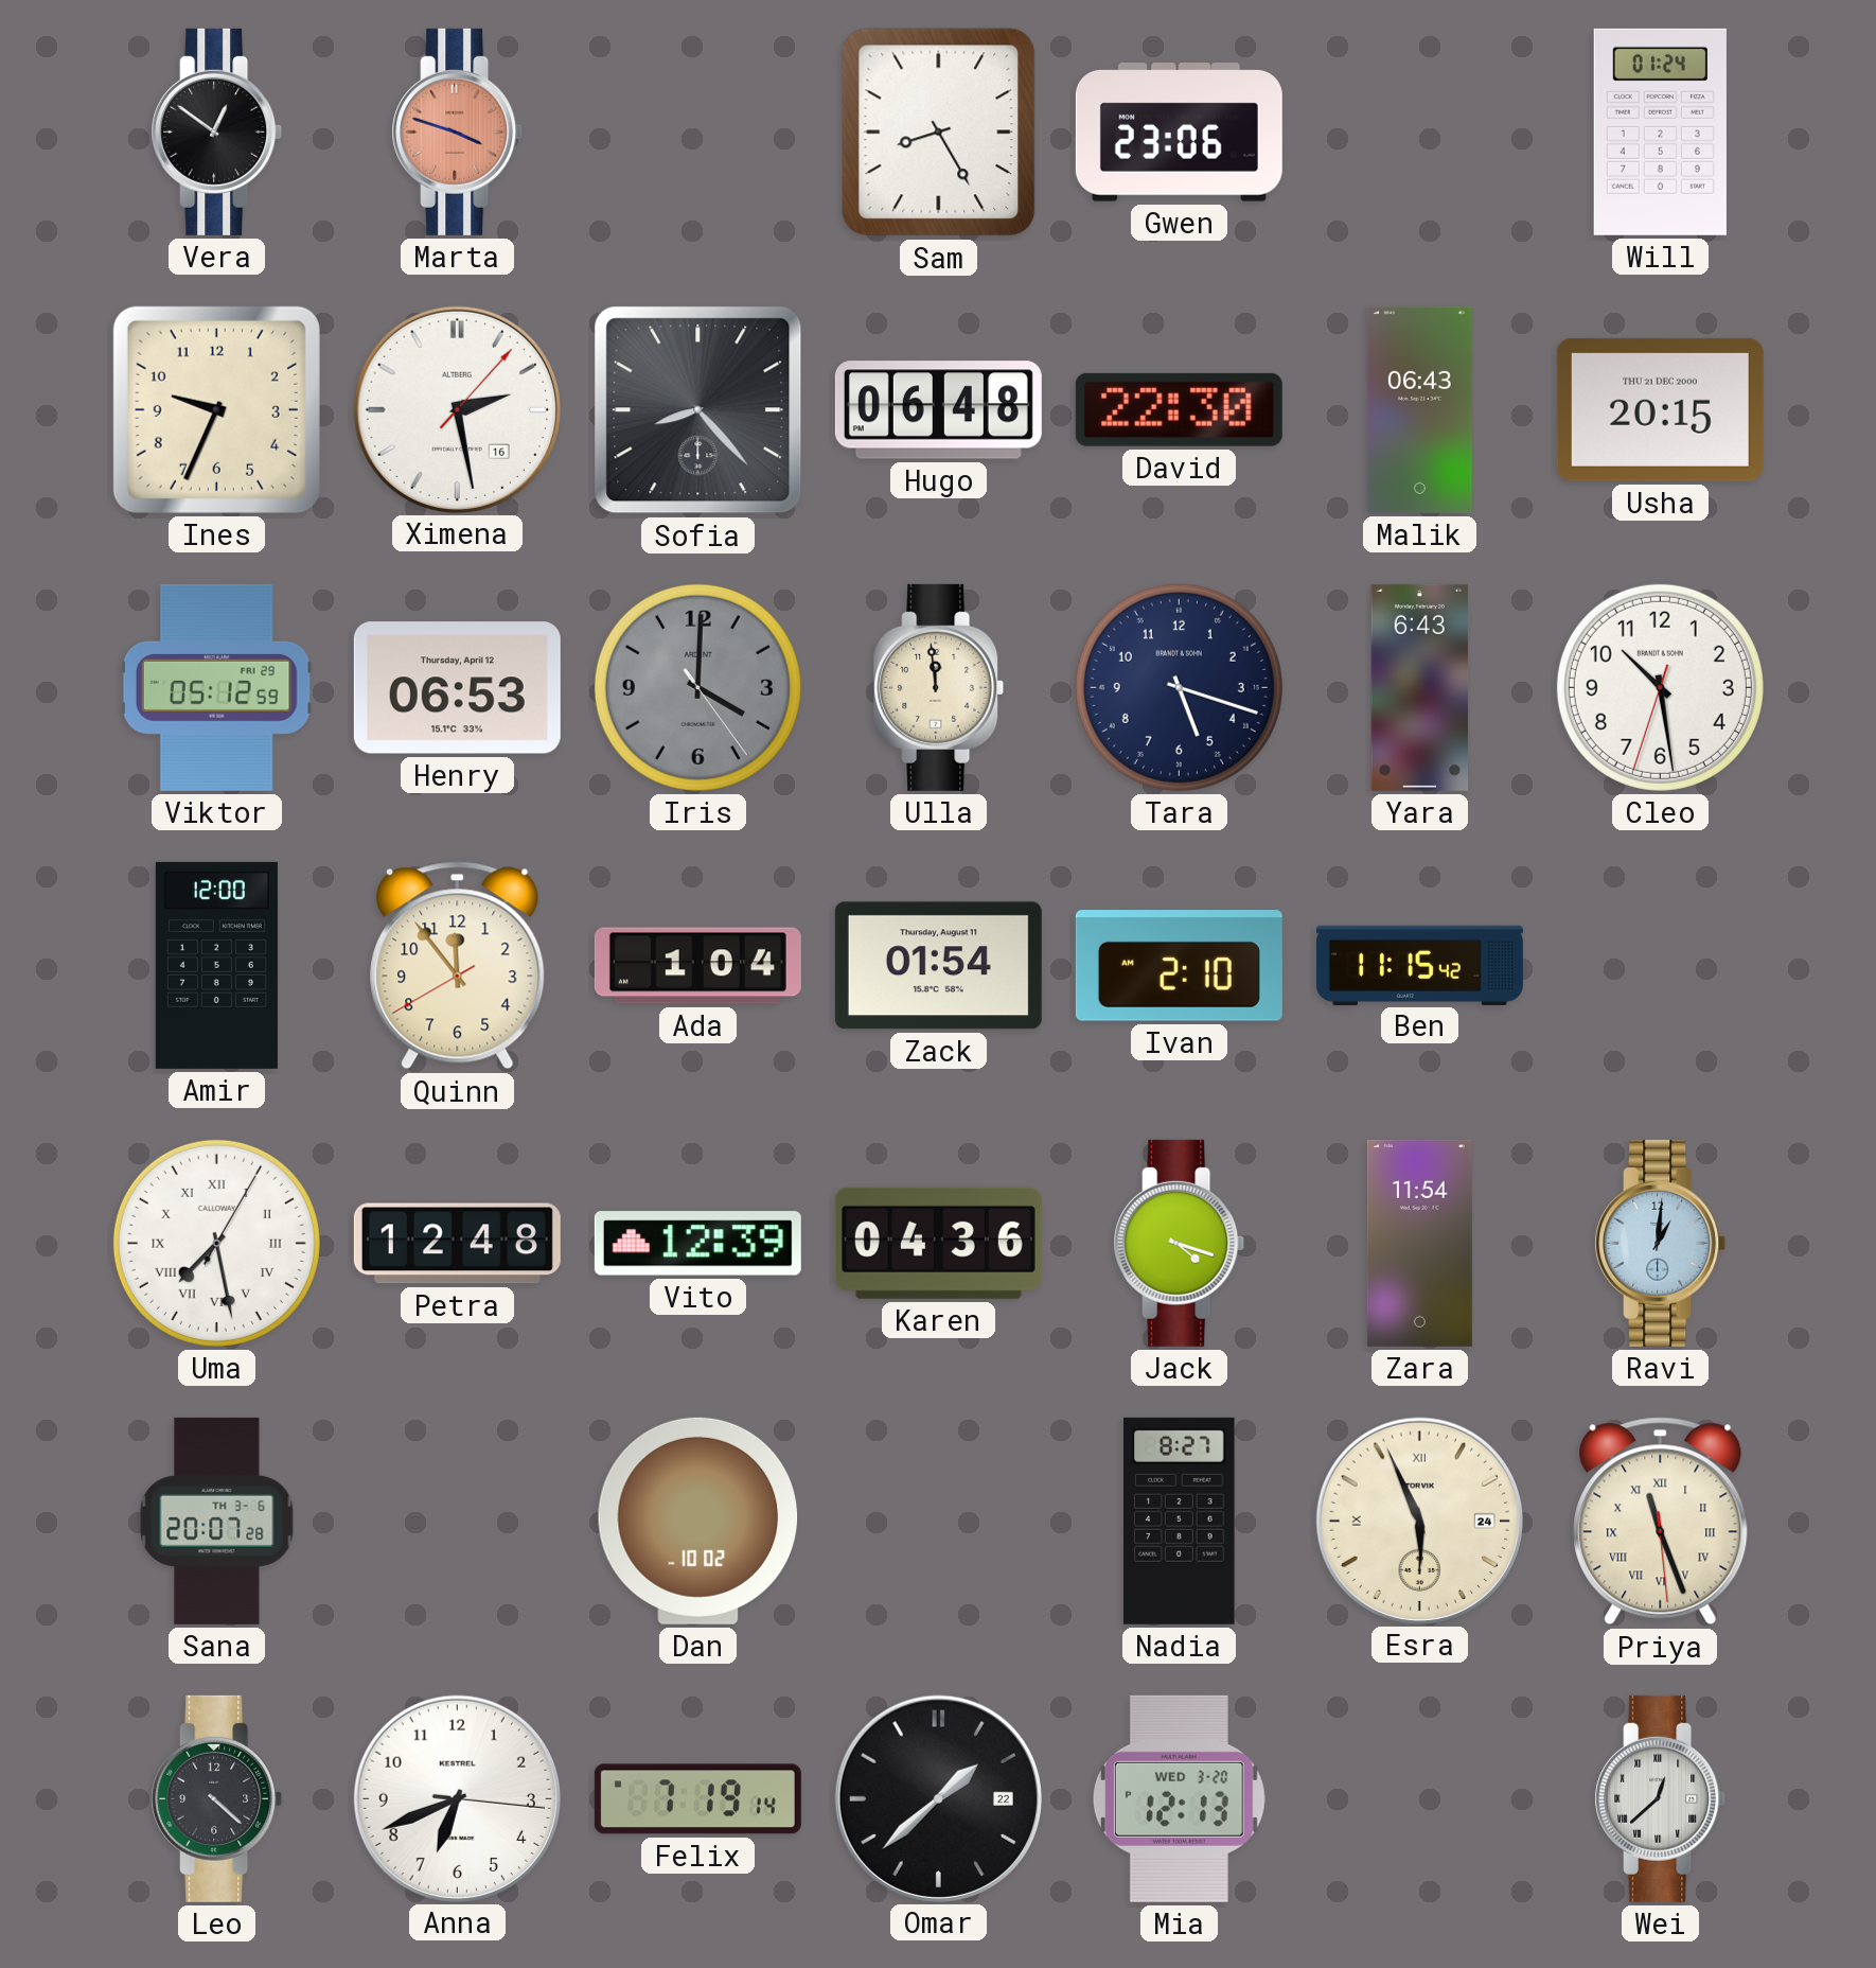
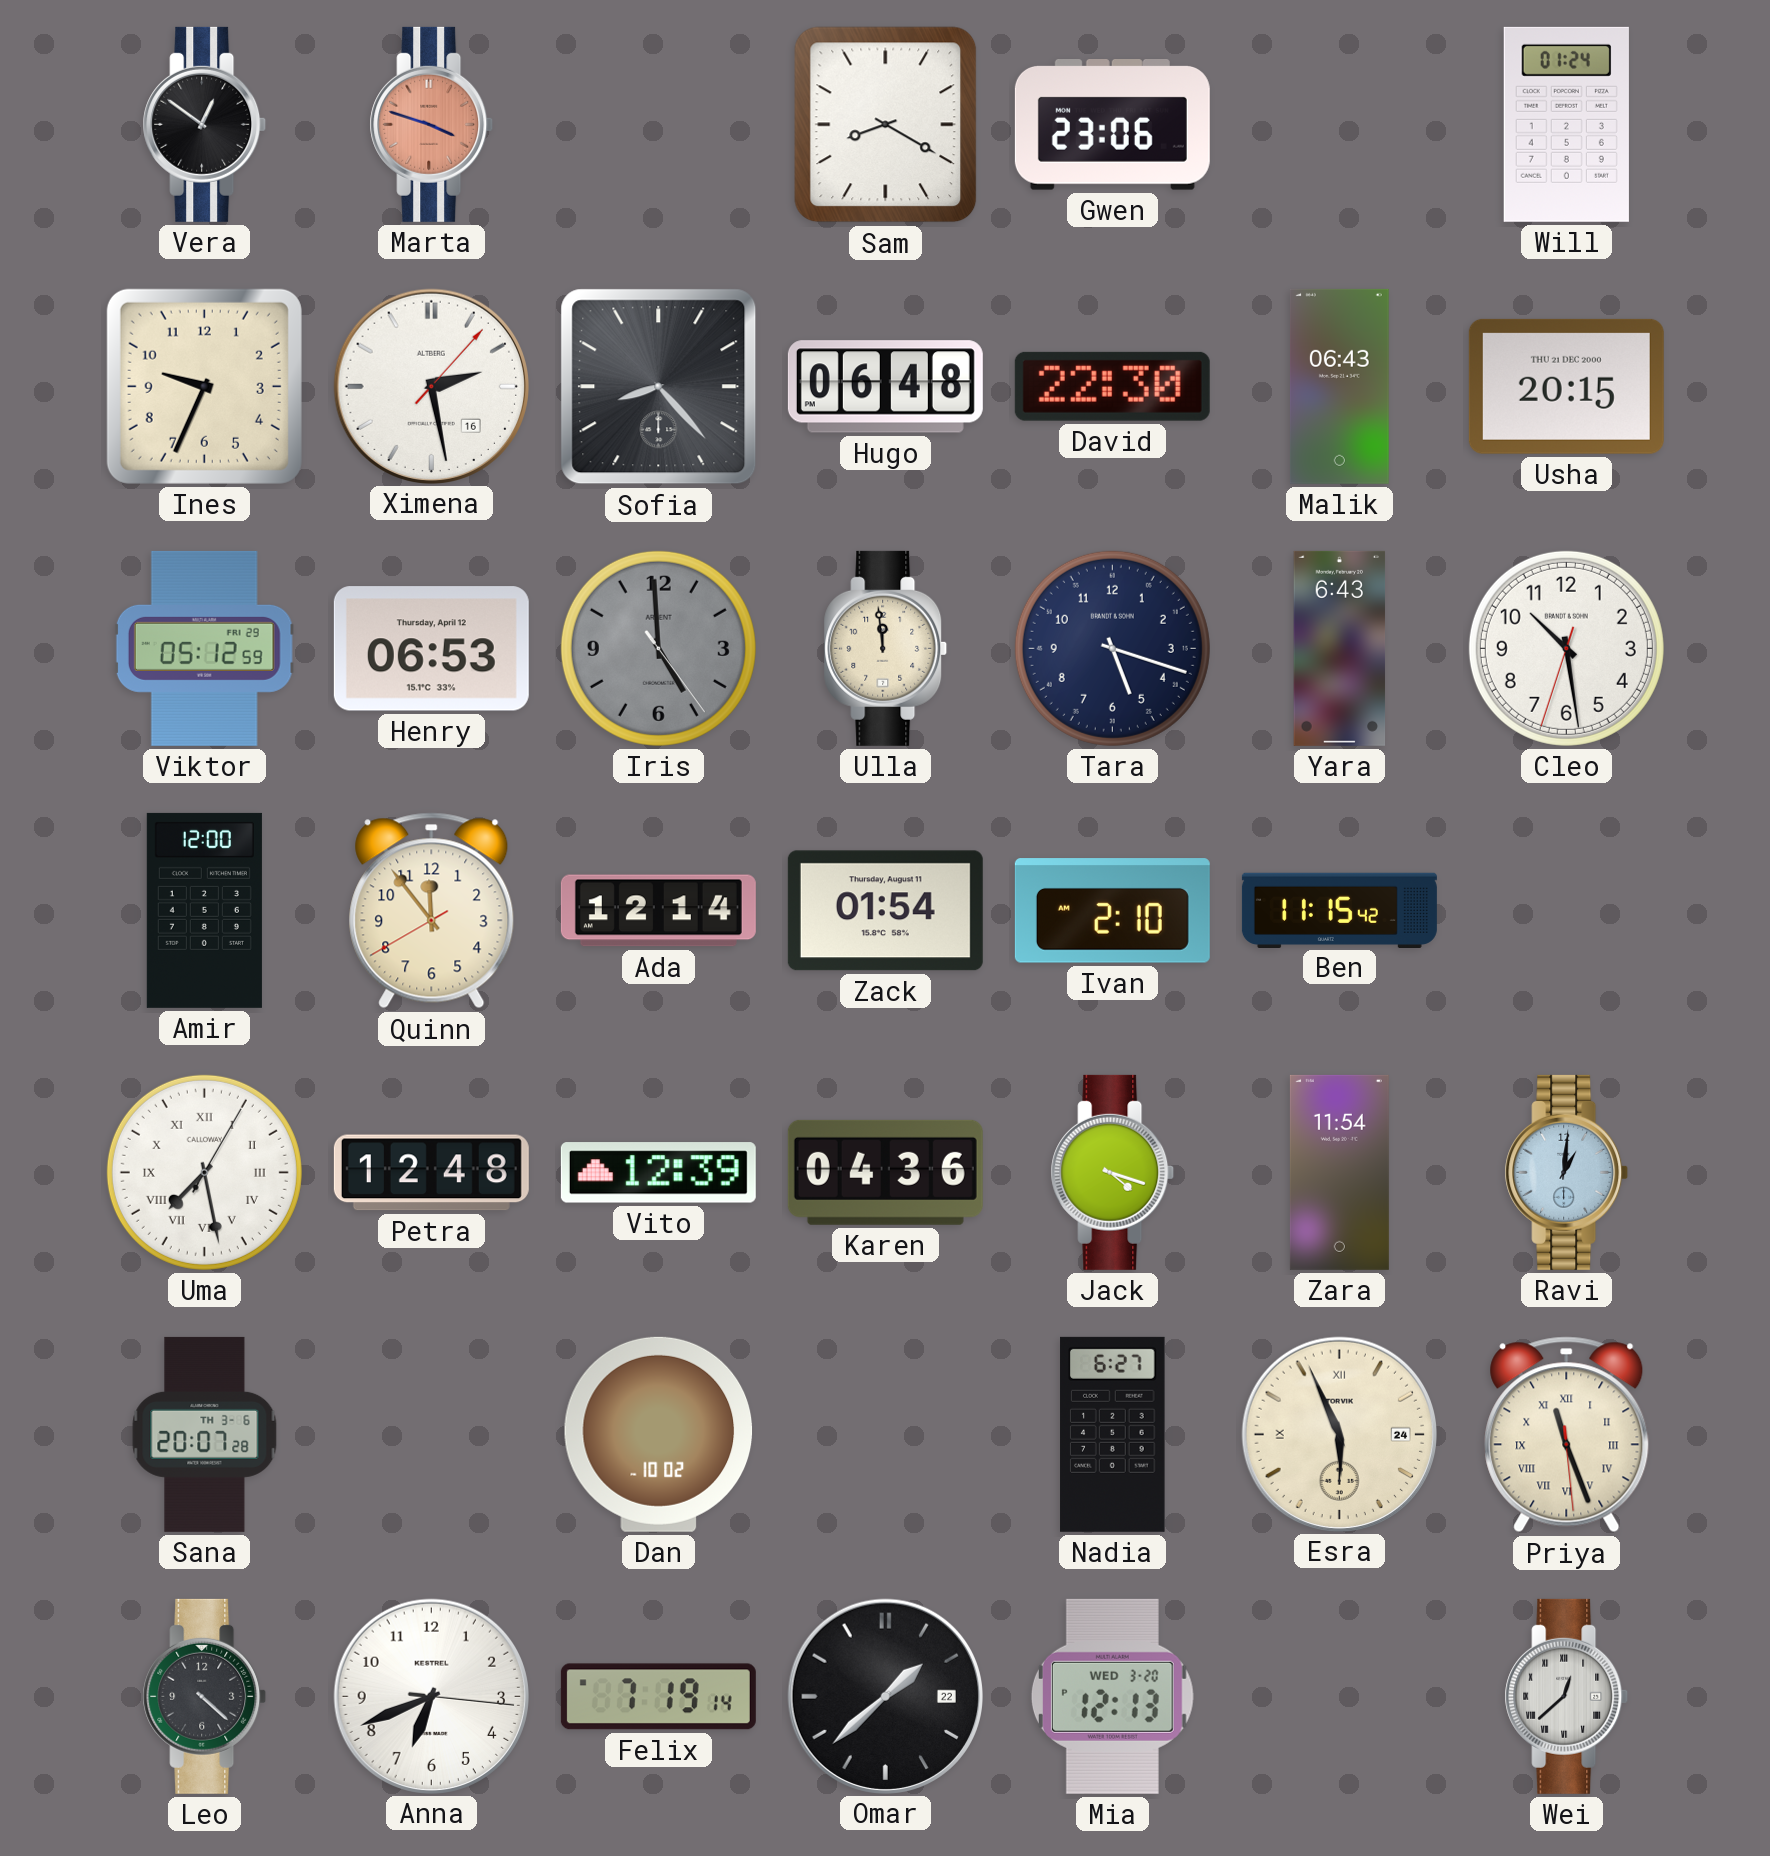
Sam: 8:25 -> 8:20
Iris: 4:00 -> 4:59
Ada: 1:04 -> 12:14
Nadia: 8:27 -> 6:27
